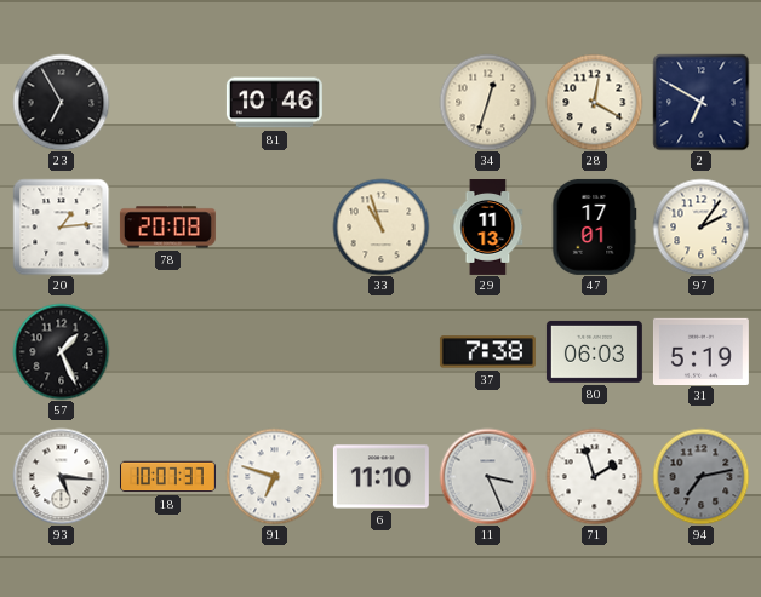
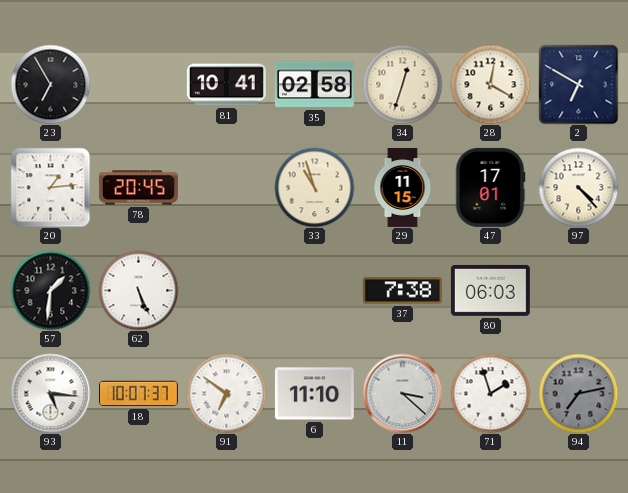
81: 10:46 -> 10:41
35: none -> 02:58
78: 20:08 -> 20:45
29: 11:13 -> 11:15
97: 2:06 -> 4:23
57: 1:26 -> 1:31
62: none -> 5:26
31: 5:19 -> none
91: 6:48 -> 6:51
11: 3:26 -> 3:22
